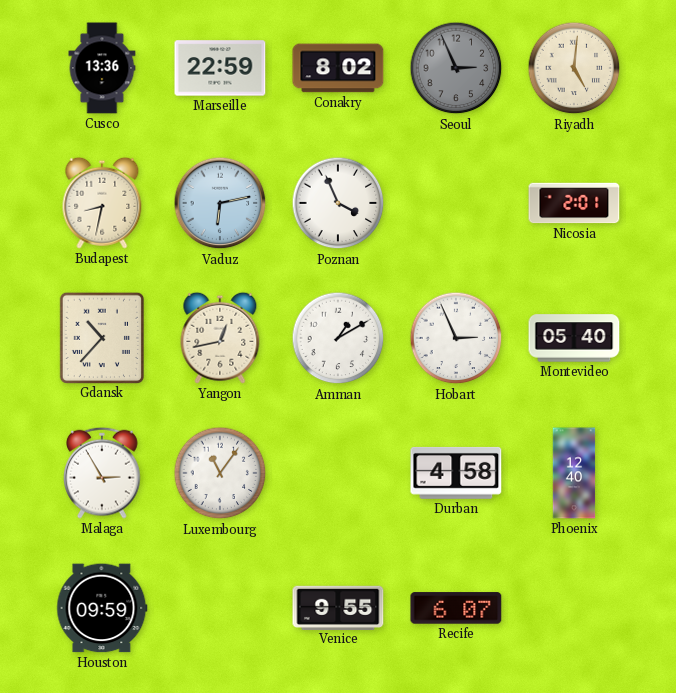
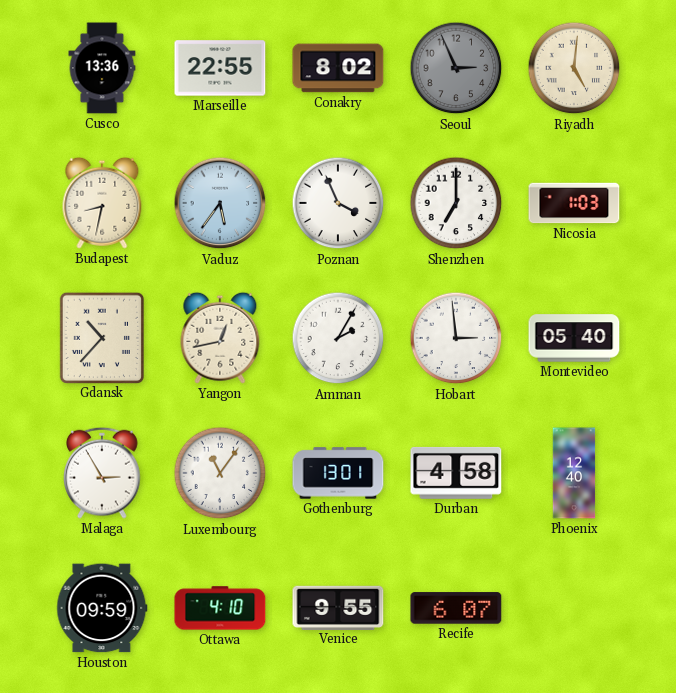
Marseille: 22:59 -> 22:55
Vaduz: 6:13 -> 5:36
Shenzhen: none -> 7:00
Nicosia: 2:01 -> 1:03
Amman: 1:10 -> 2:05
Hobart: 2:56 -> 2:59
Gothenburg: none -> 13:01
Ottawa: none -> 4:10
